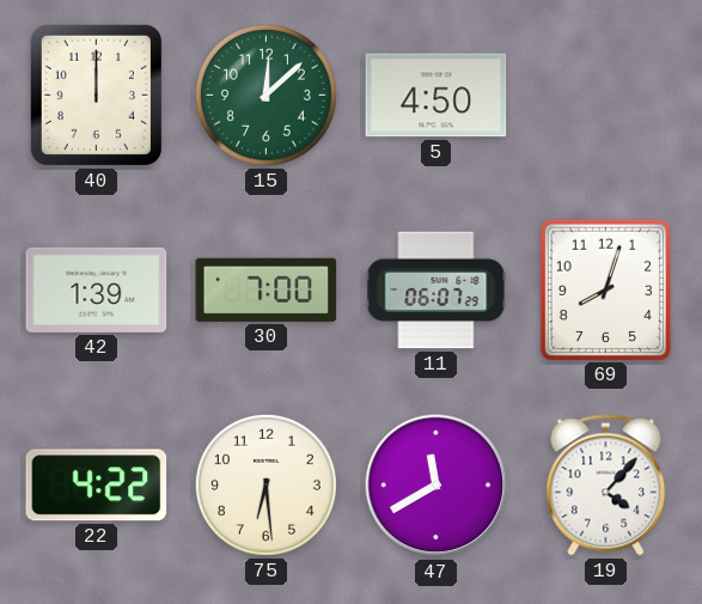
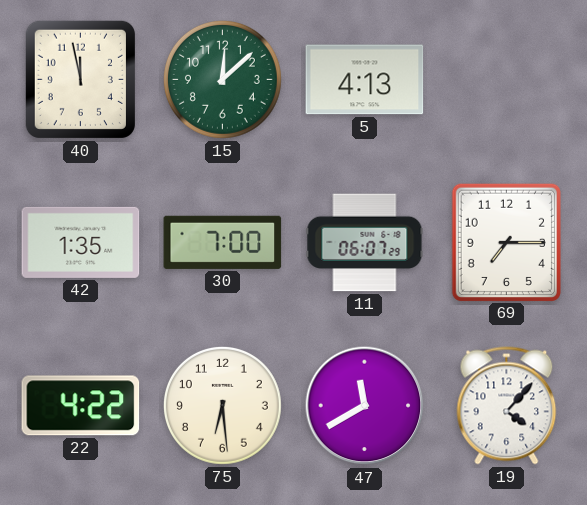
40: 12:00 -> 11:58
5: 4:50 -> 4:13
42: 1:39 -> 1:35
69: 8:03 -> 7:15
